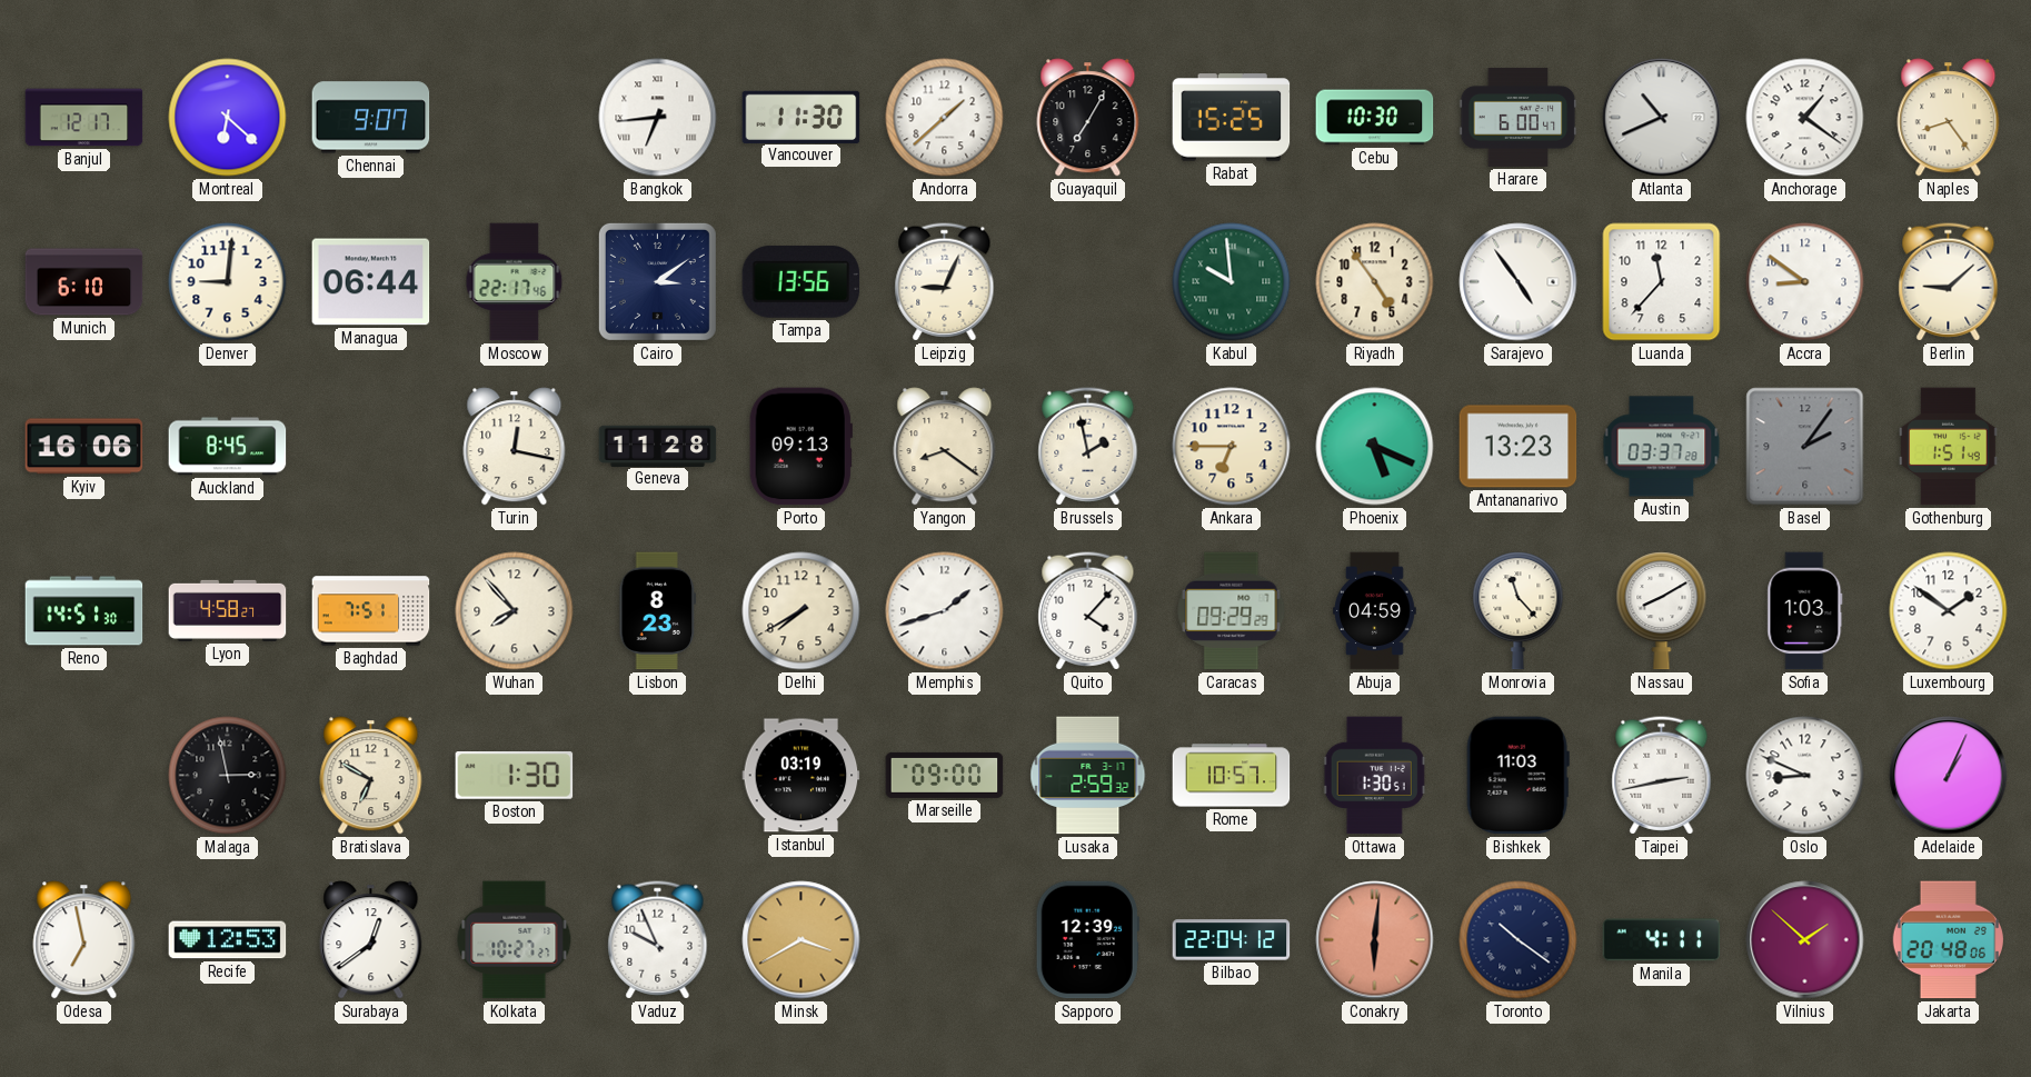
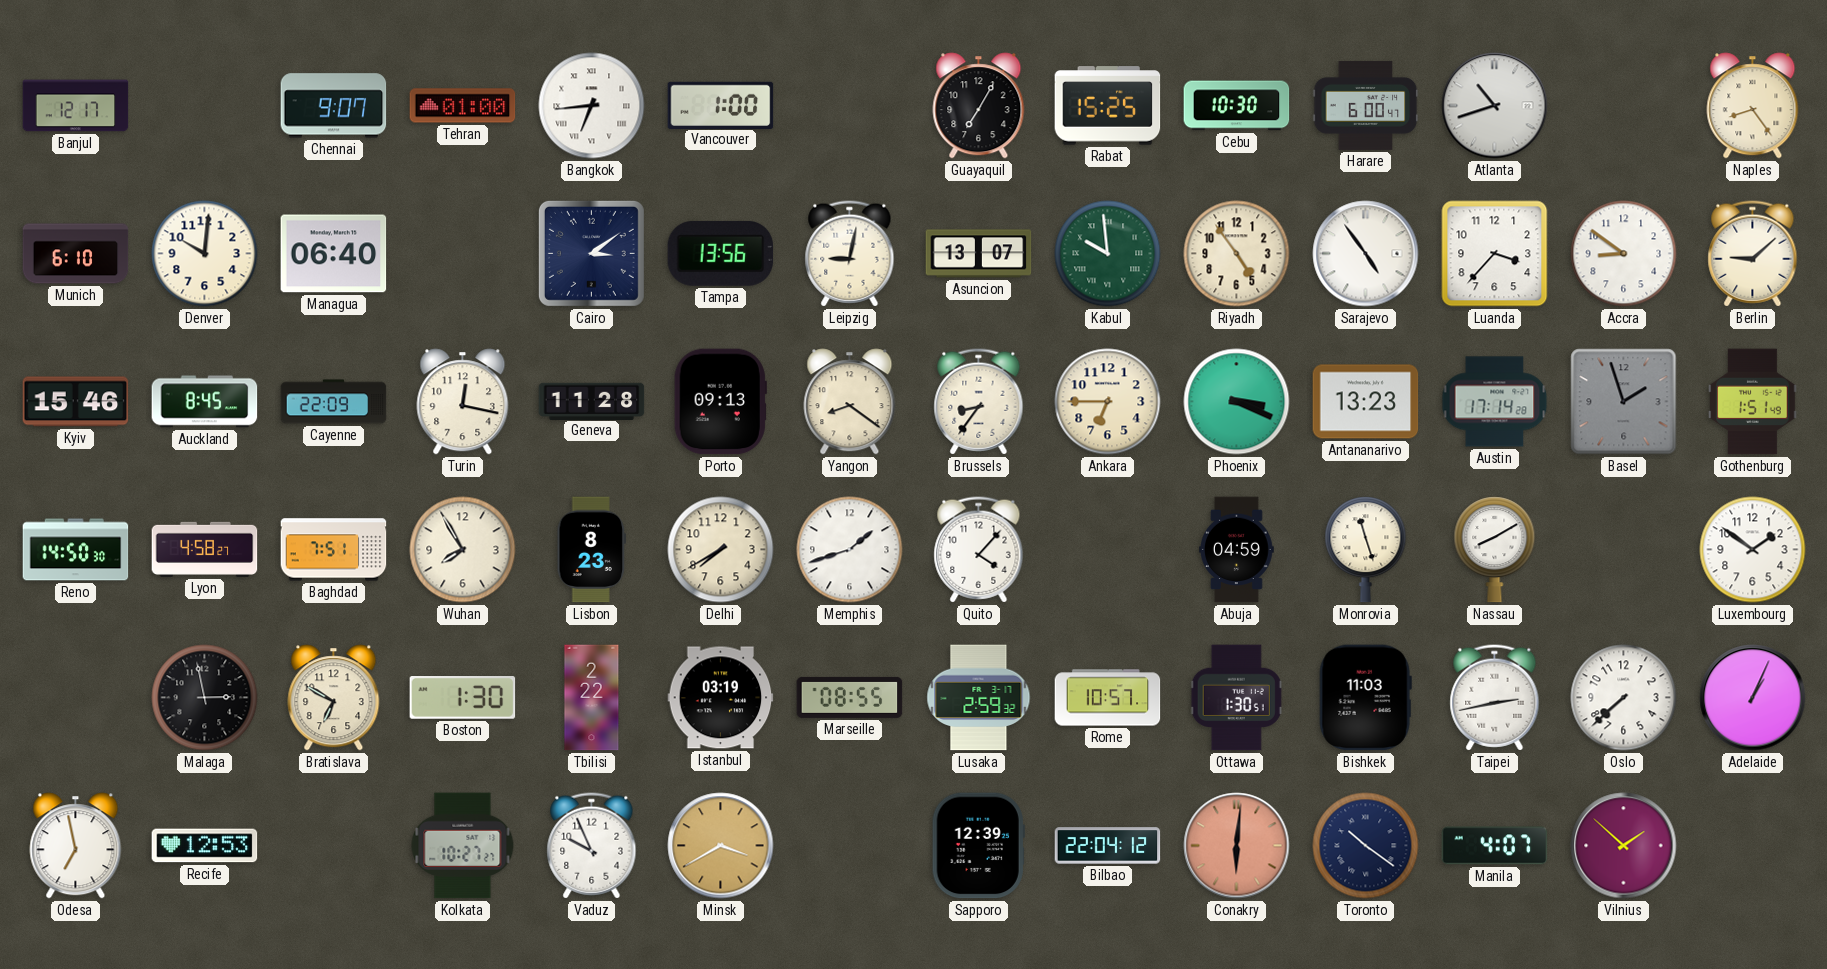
Montreal: 6:22 -> none
Tehran: none -> 01:00
Vancouver: 11:30 -> 1:00
Andorra: 1:38 -> none
Atlanta: 10:41 -> 10:42
Anchorage: 1:21 -> none
Denver: 9:01 -> 10:01
Managua: 06:44 -> 06:40
Moscow: 22:17 -> none
Leipzig: 9:04 -> 9:02
Asuncion: none -> 13:07
Luanda: 11:37 -> 3:37
Kyiv: 16:06 -> 15:46
Cayenne: none -> 22:09
Brussels: 1:58 -> 8:36
Phoenix: 5:19 -> 3:19
Austin: 03:37 -> 17:14
Basel: 2:06 -> 1:57
Reno: 14:51 -> 14:50
Wuhan: 7:53 -> 7:55
Caracas: 09:29 -> none
Monrovia: 11:23 -> 11:27
Sofia: 1:03 -> none
Tbilisi: none -> 2:22
Marseille: 09:00 -> 08:55
Oslo: 8:49 -> 7:38
Surabaya: 12:39 -> none
Manila: 4:11 -> 4:07
Jakarta: 20:48 -> none
